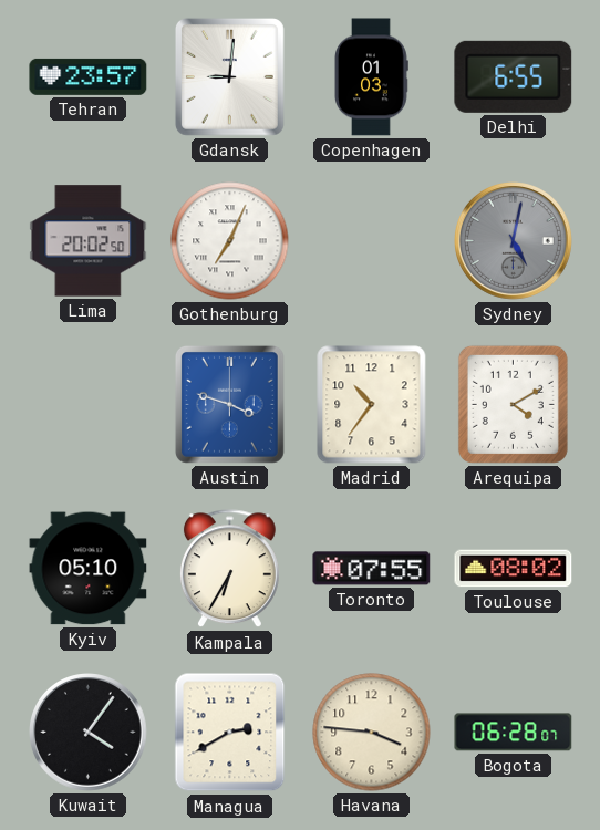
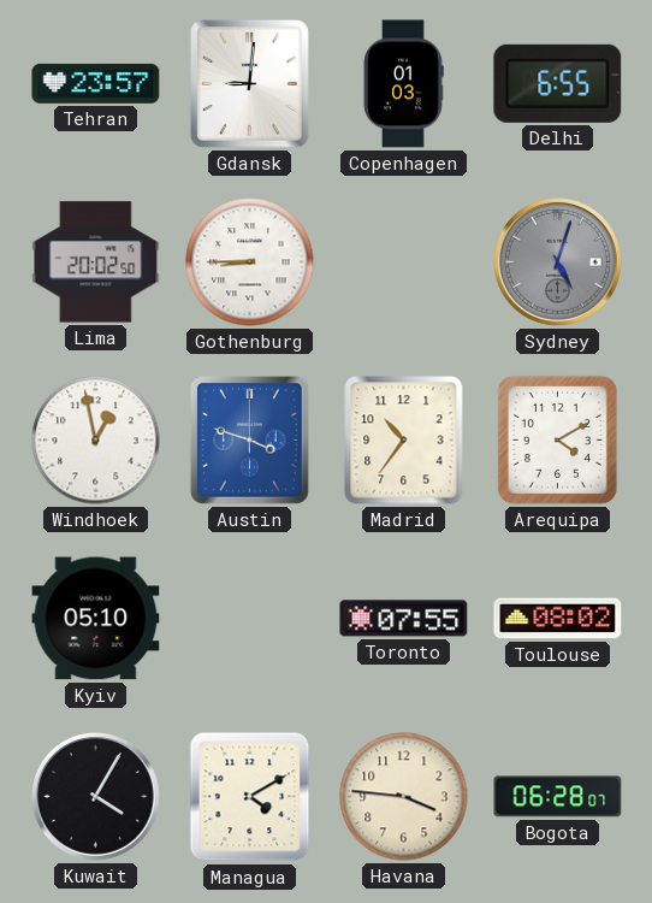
Gothenburg: 7:04 -> 8:45
Sydney: 5:02 -> 5:03
Windhoek: none -> 12:58
Kampala: 6:35 -> none
Kuwait: 4:06 -> 4:05
Managua: 2:40 -> 4:10
